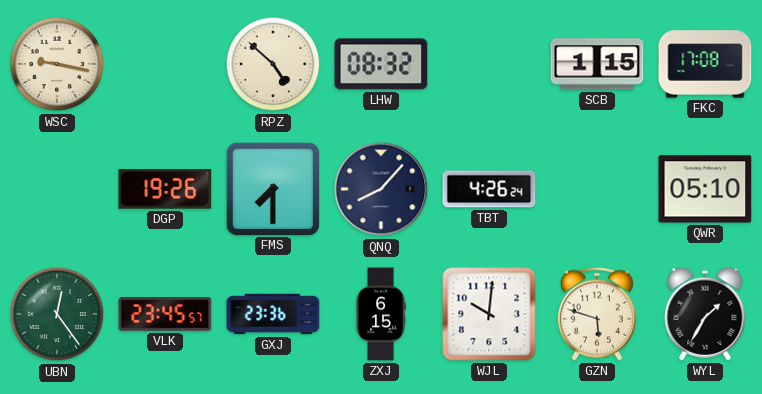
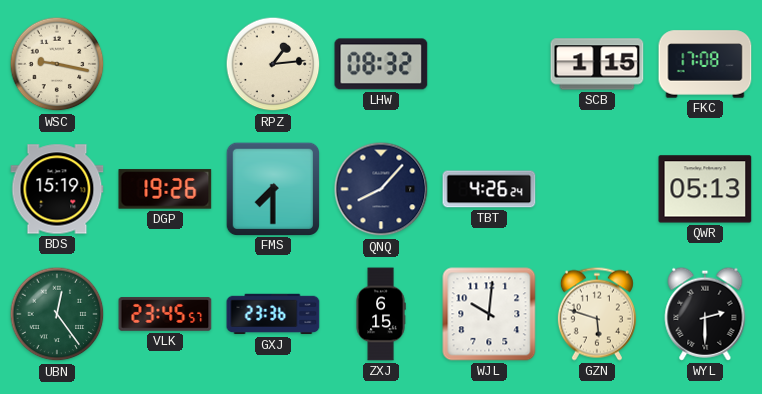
RPZ: 4:52 -> 1:14
BDS: none -> 15:19
QWR: 05:10 -> 05:13
WYL: 1:35 -> 2:30
